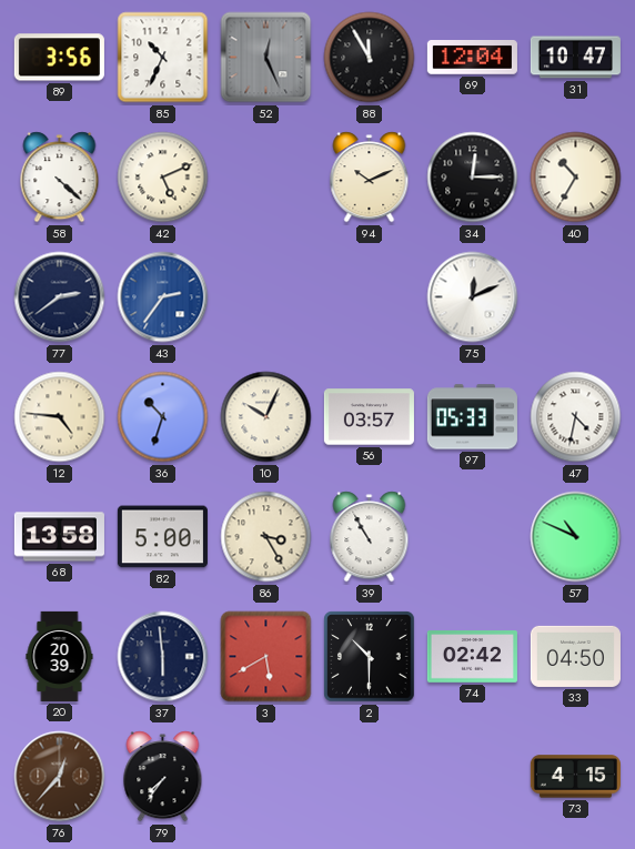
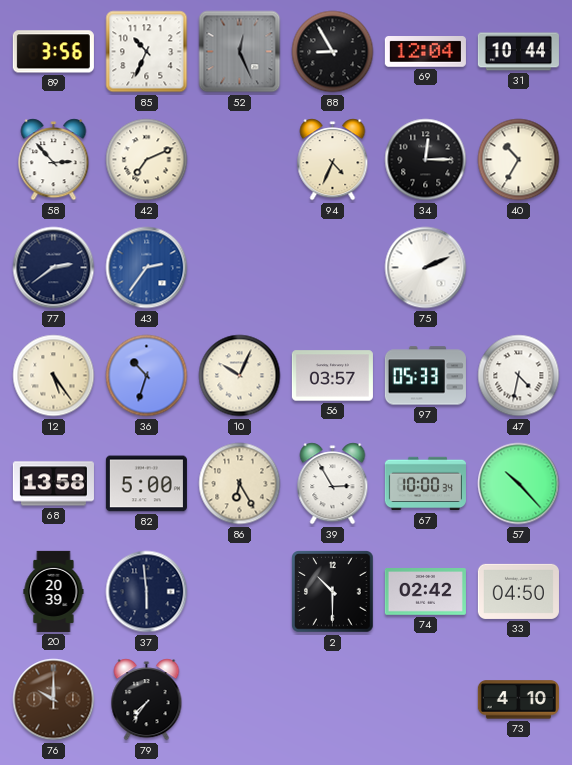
88: 11:55 -> 8:55
31: 10:47 -> 10:44
58: 4:22 -> 2:53
42: 5:11 -> 7:11
94: 10:11 -> 4:34
75: 12:11 -> 2:11
12: 4:46 -> 5:24
86: 3:25 -> 6:25
39: 10:55 -> 2:55
67: none -> 10:00
57: 10:49 -> 10:23
3: 5:40 -> none
76: 12:37 -> 10:00
73: 4:15 -> 4:10
